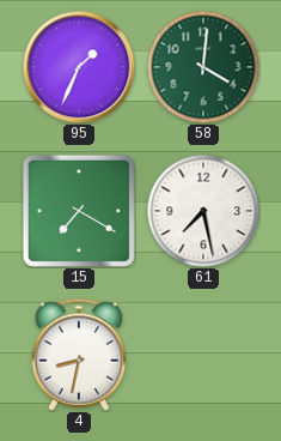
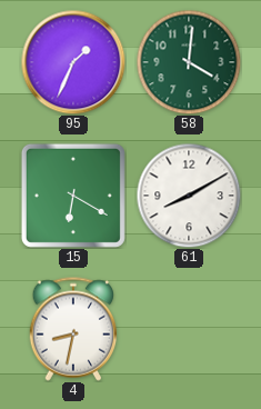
15: 7:20 -> 6:20
61: 7:28 -> 8:10
